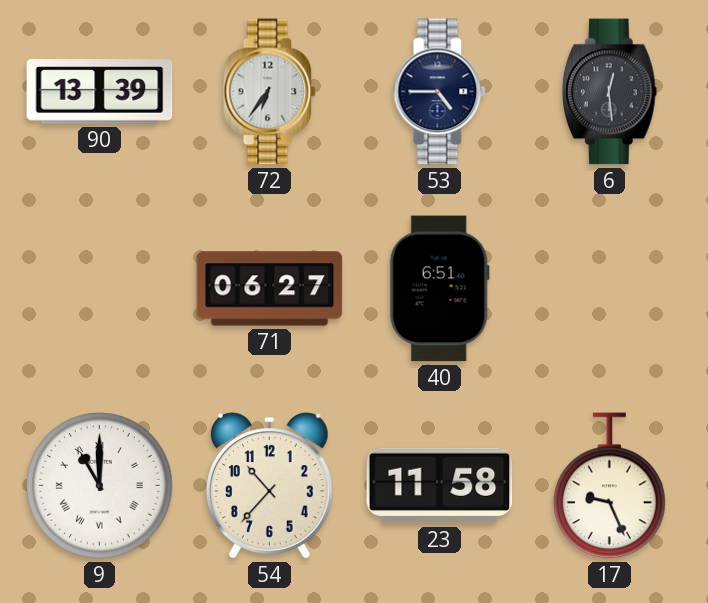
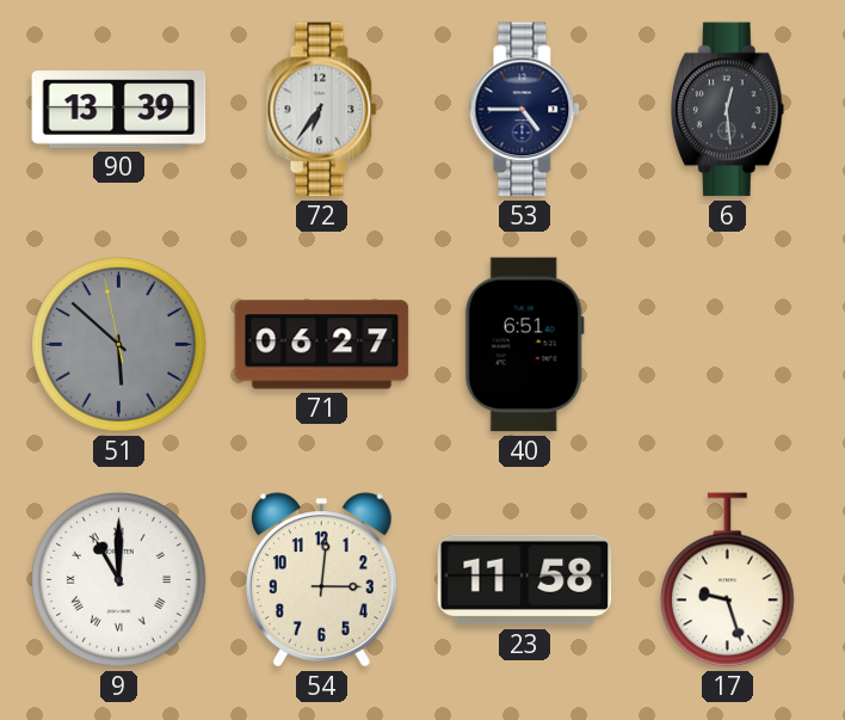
51: none -> 5:51
54: 10:37 -> 3:01
17: 9:26 -> 9:27
